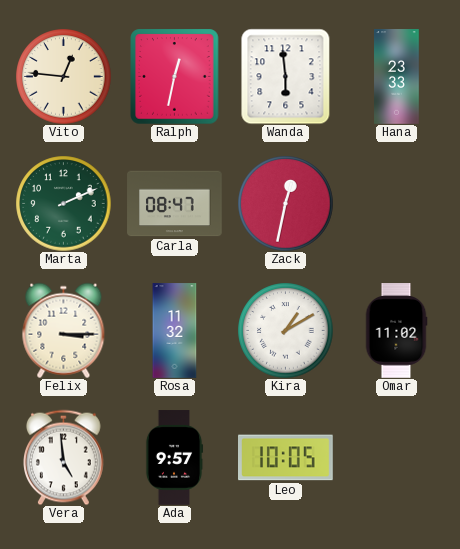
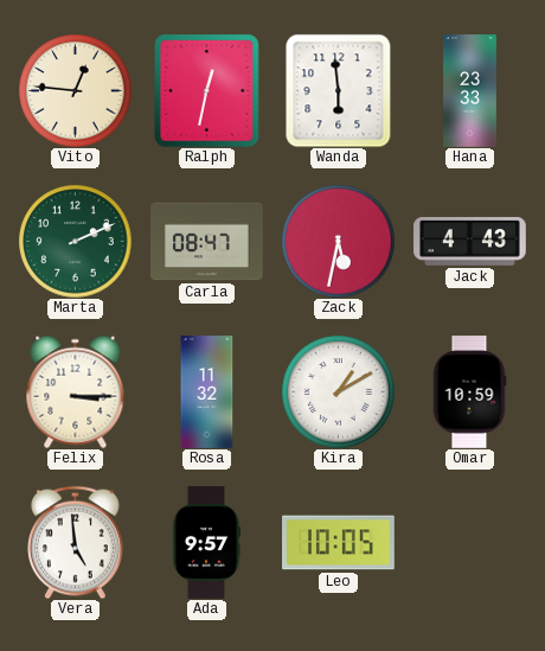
Zack: 12:32 -> 5:32
Jack: none -> 4:43
Omar: 11:02 -> 10:59
